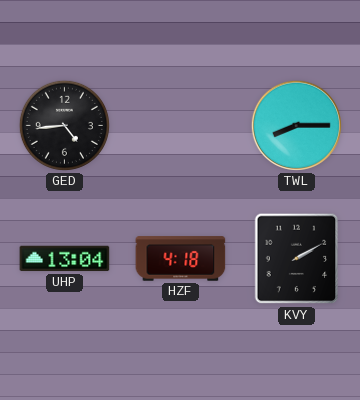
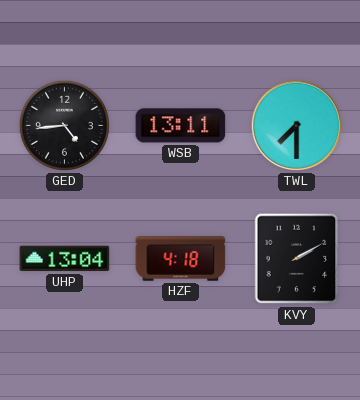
WSB: none -> 13:11
TWL: 8:15 -> 7:30
